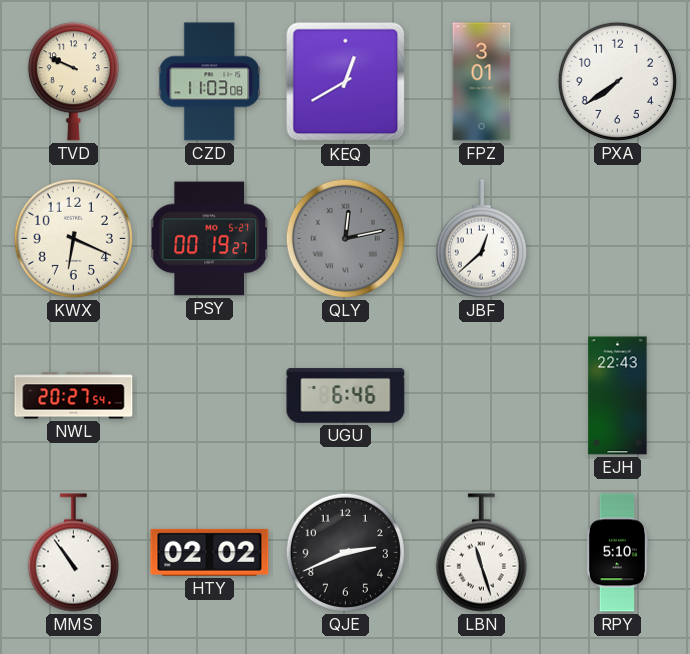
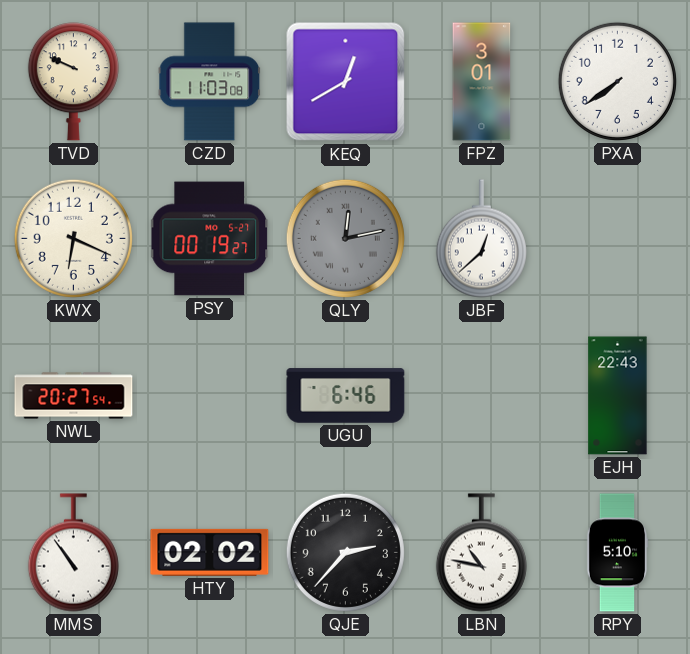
QJE: 2:41 -> 2:37
LBN: 11:27 -> 10:47
